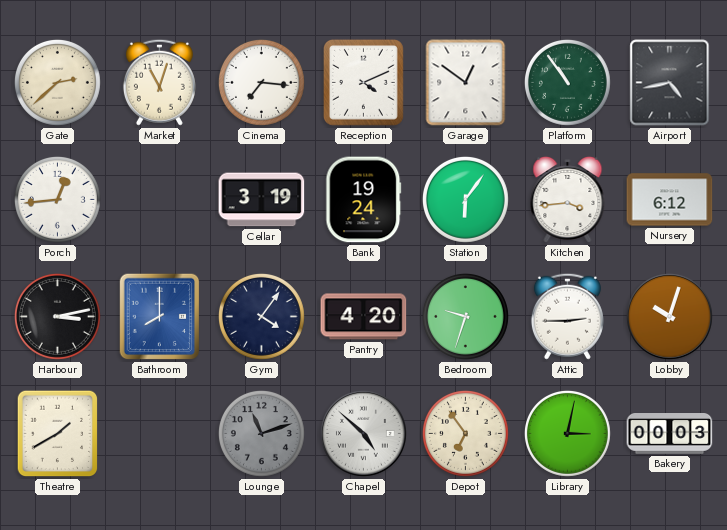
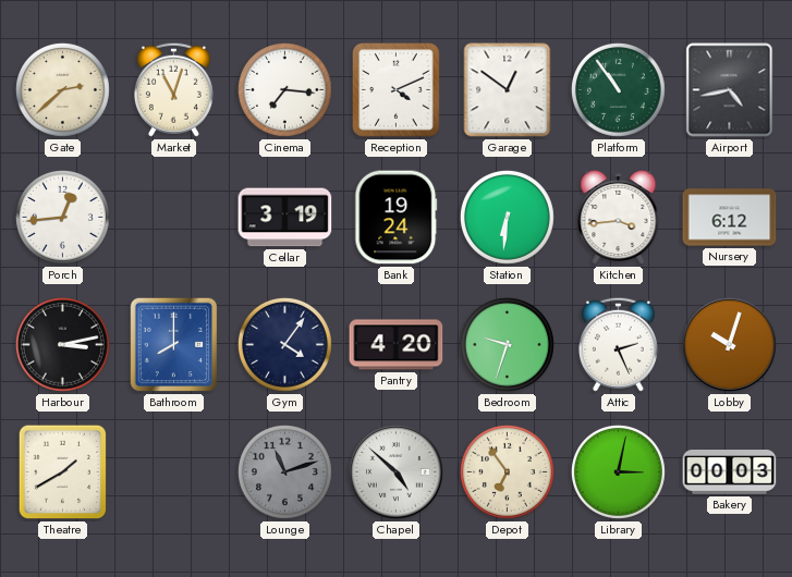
Station: 6:06 -> 6:31
Attic: 2:45 -> 2:26
